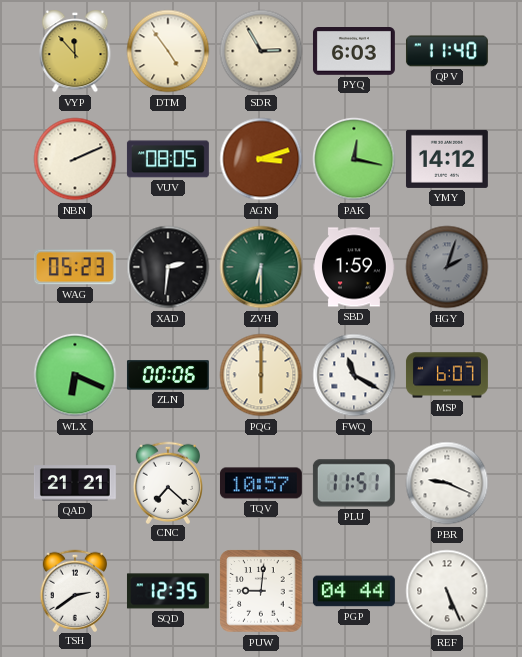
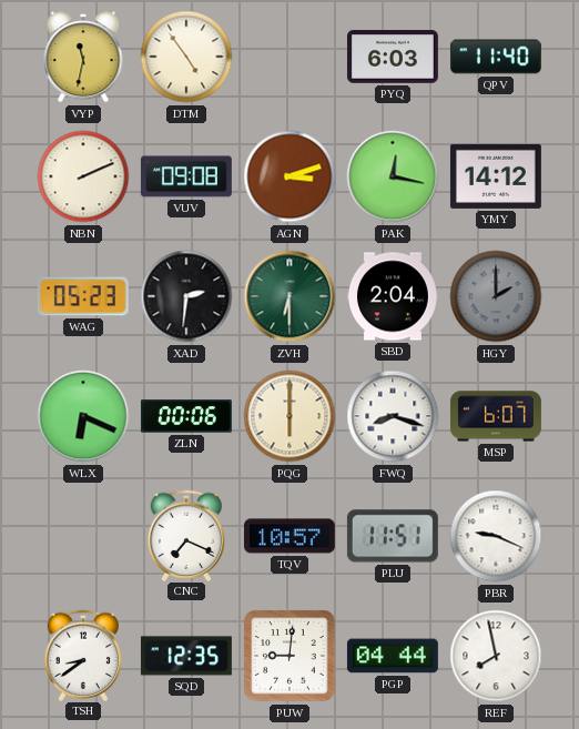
VYP: 11:53 -> 11:32
SDR: 2:55 -> none
VUV: 08:05 -> 09:08
SBD: 1:59 -> 2:04
HGY: 2:03 -> 2:00
FWQ: 11:20 -> 8:18
QAD: 21:21 -> none
CNC: 7:22 -> 7:19
TSH: 2:39 -> 8:39
REF: 5:26 -> 7:58
